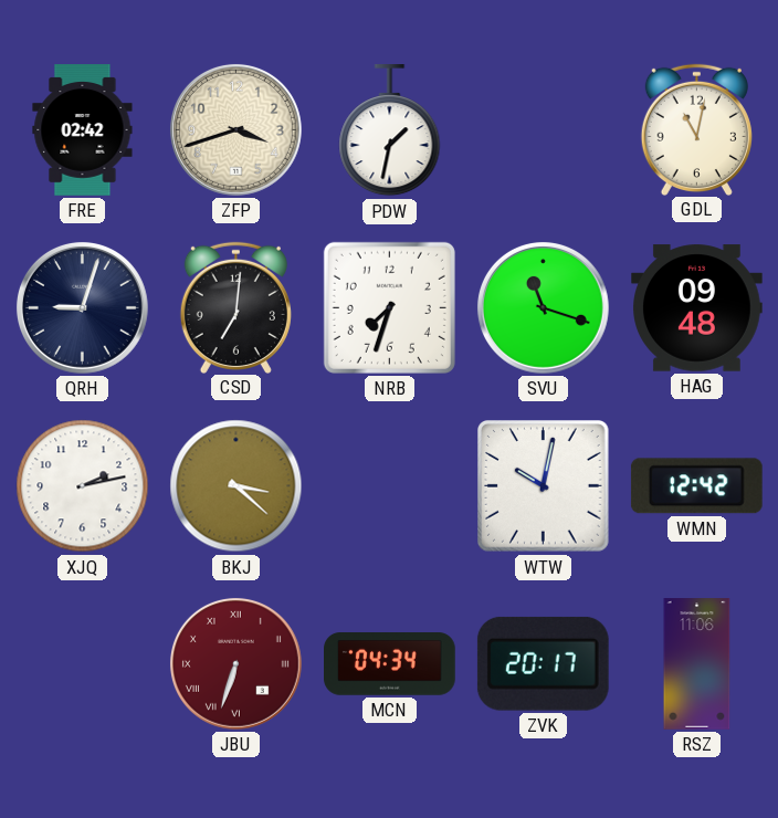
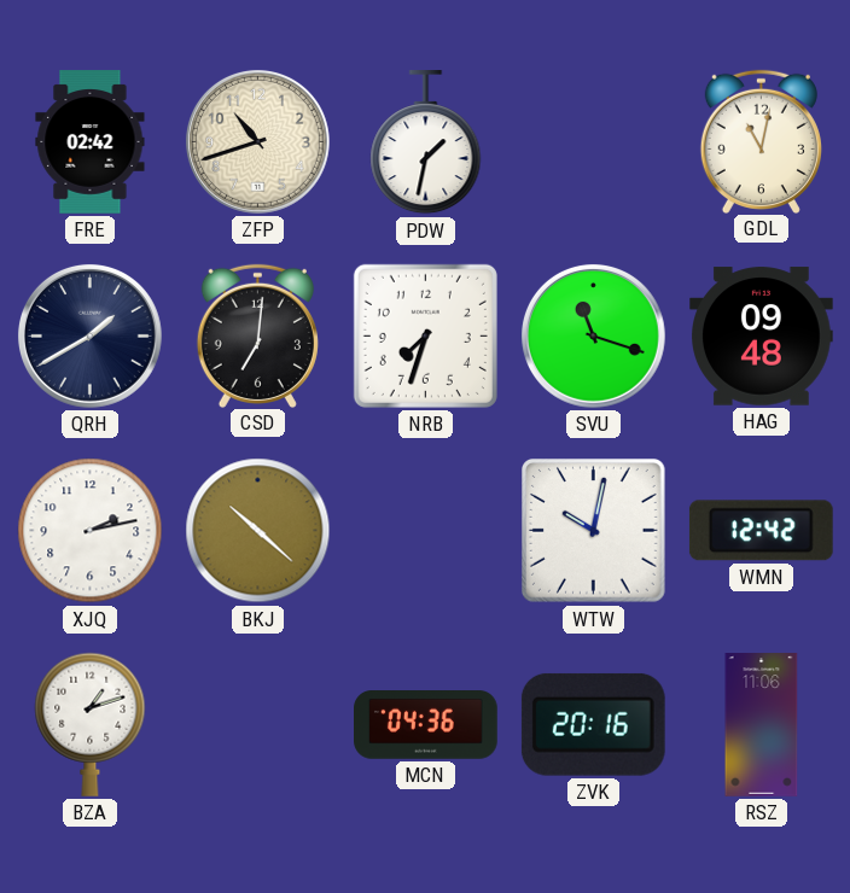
ZFP: 3:42 -> 10:42
QRH: 9:03 -> 1:40
BKJ: 3:22 -> 10:22
BZA: none -> 1:12
JBU: 6:33 -> none
MCN: 04:34 -> 04:36
ZVK: 20:17 -> 20:16
